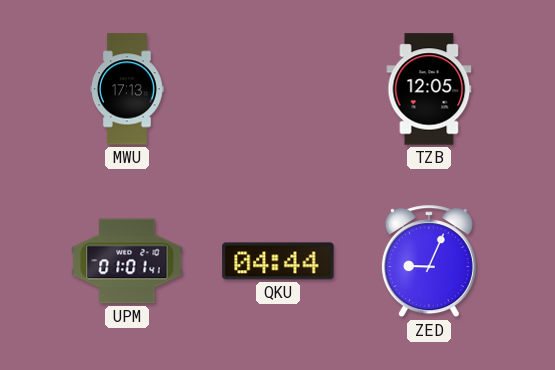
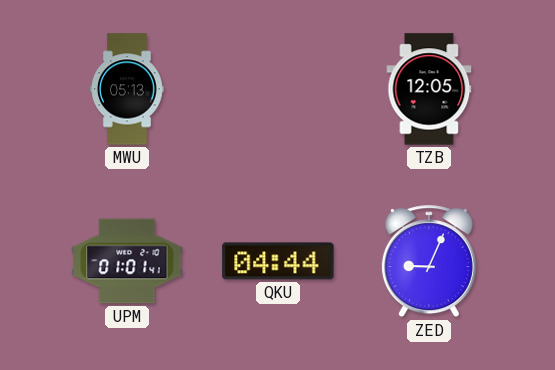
MWU: 17:13 -> 05:13
